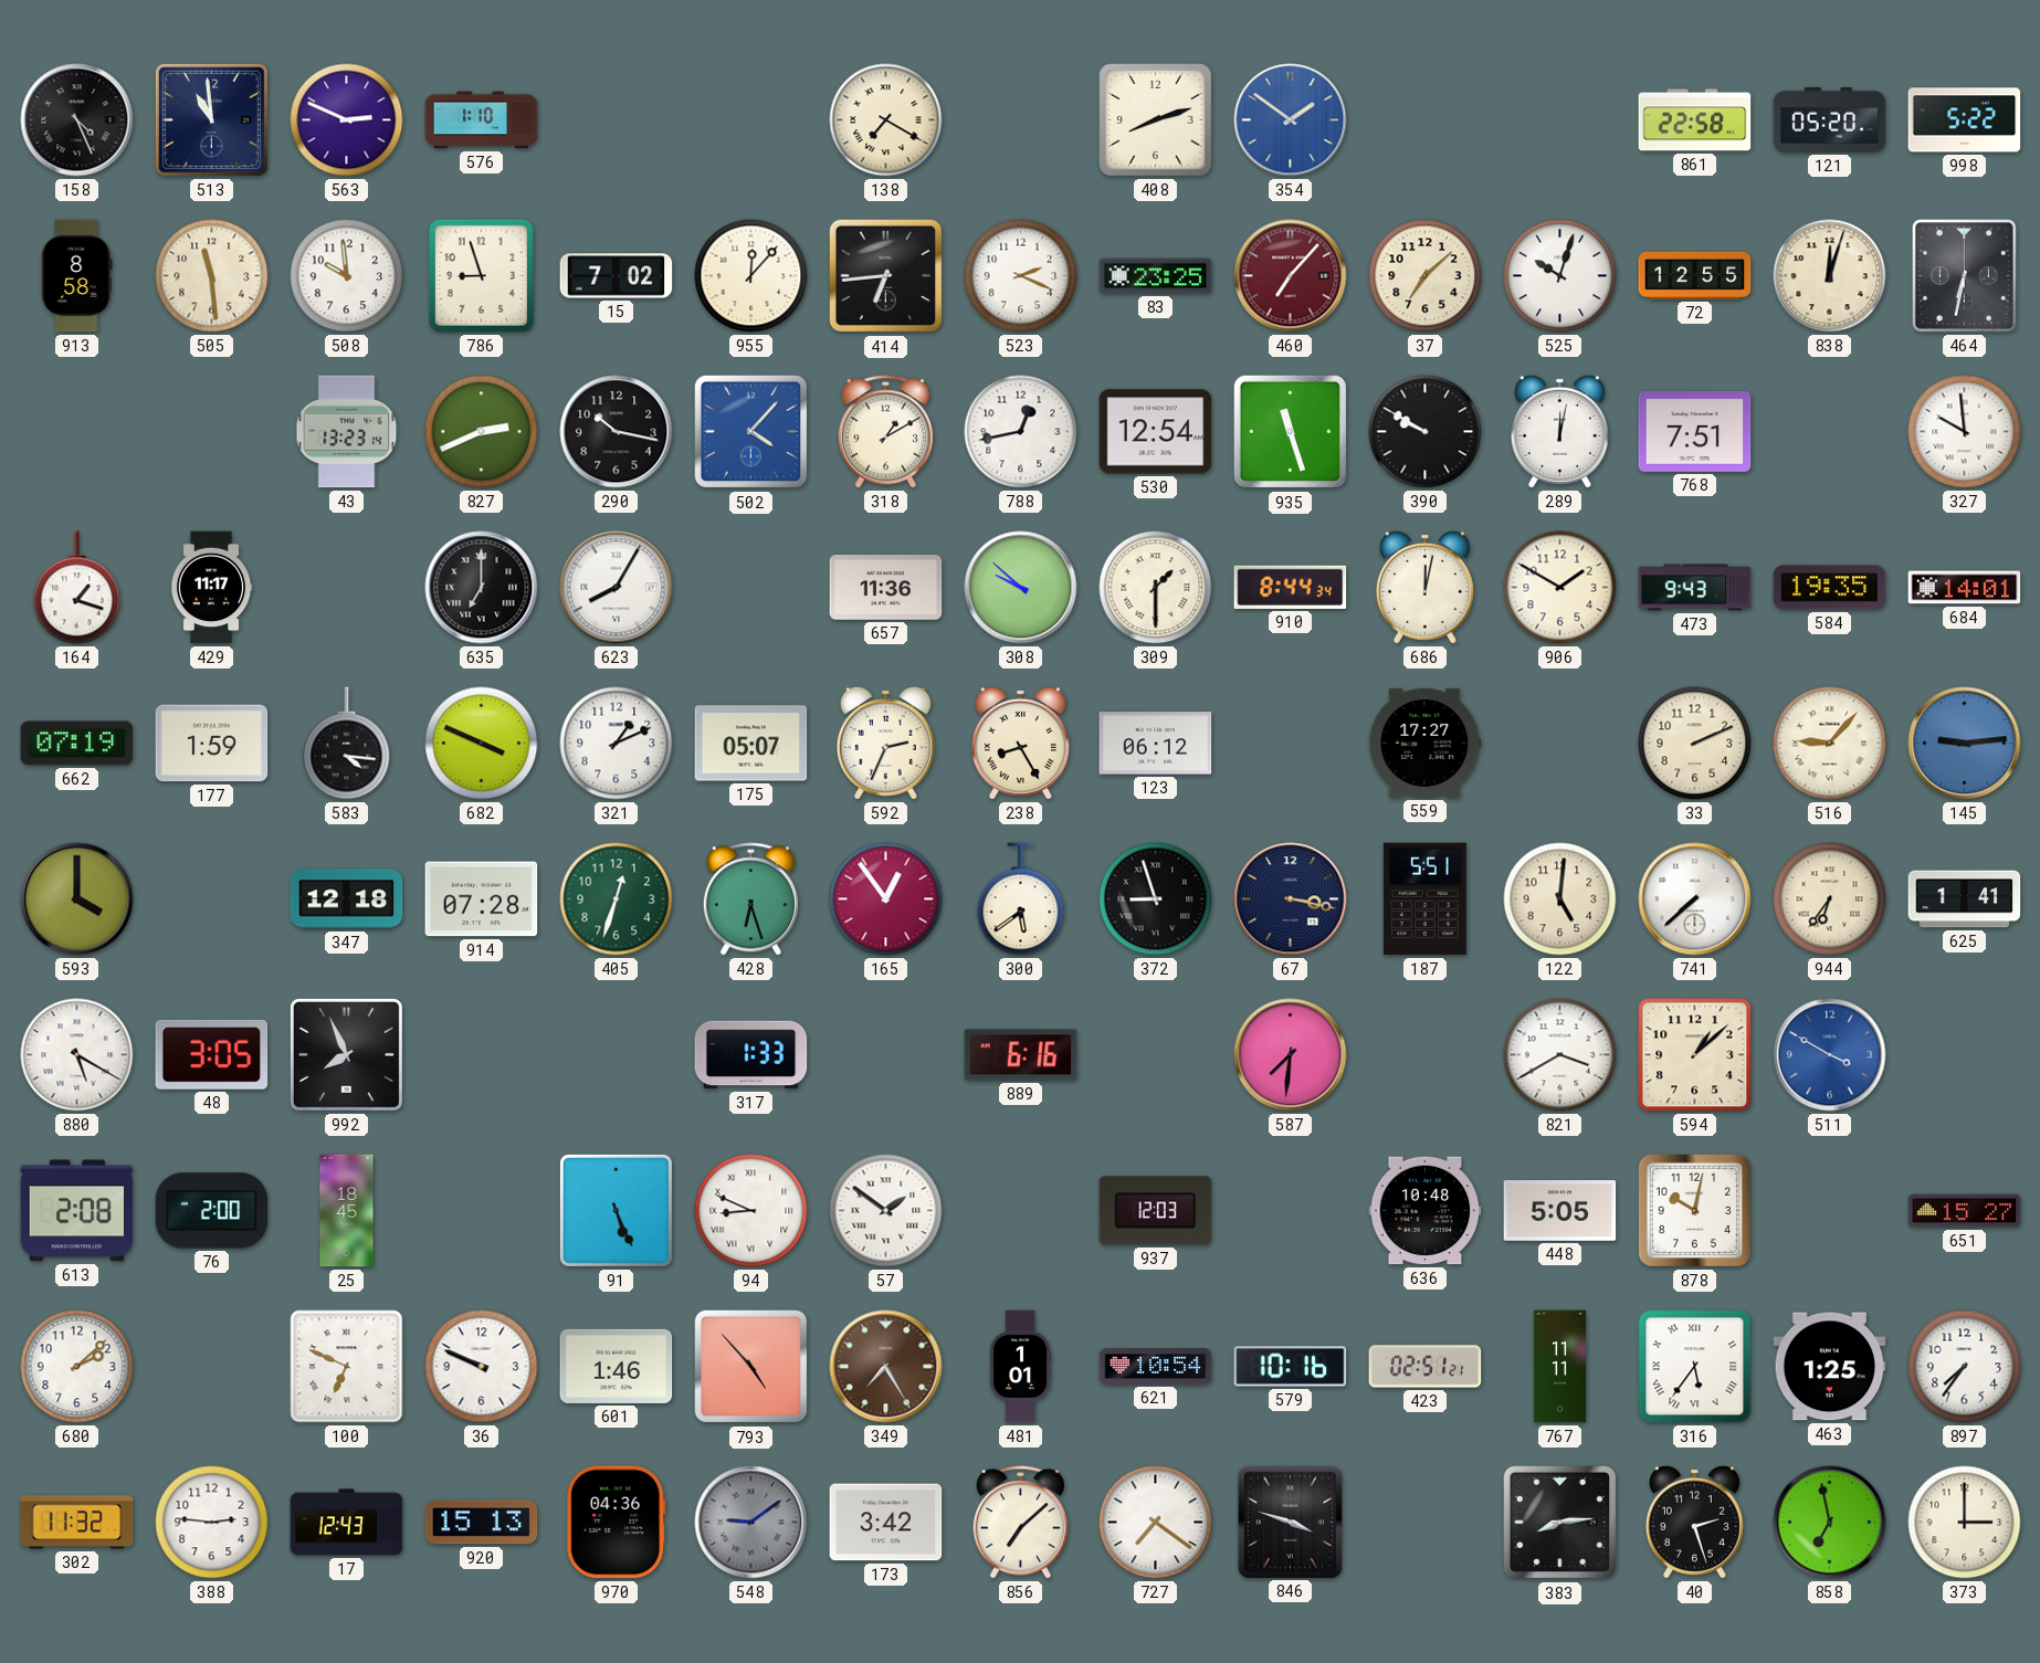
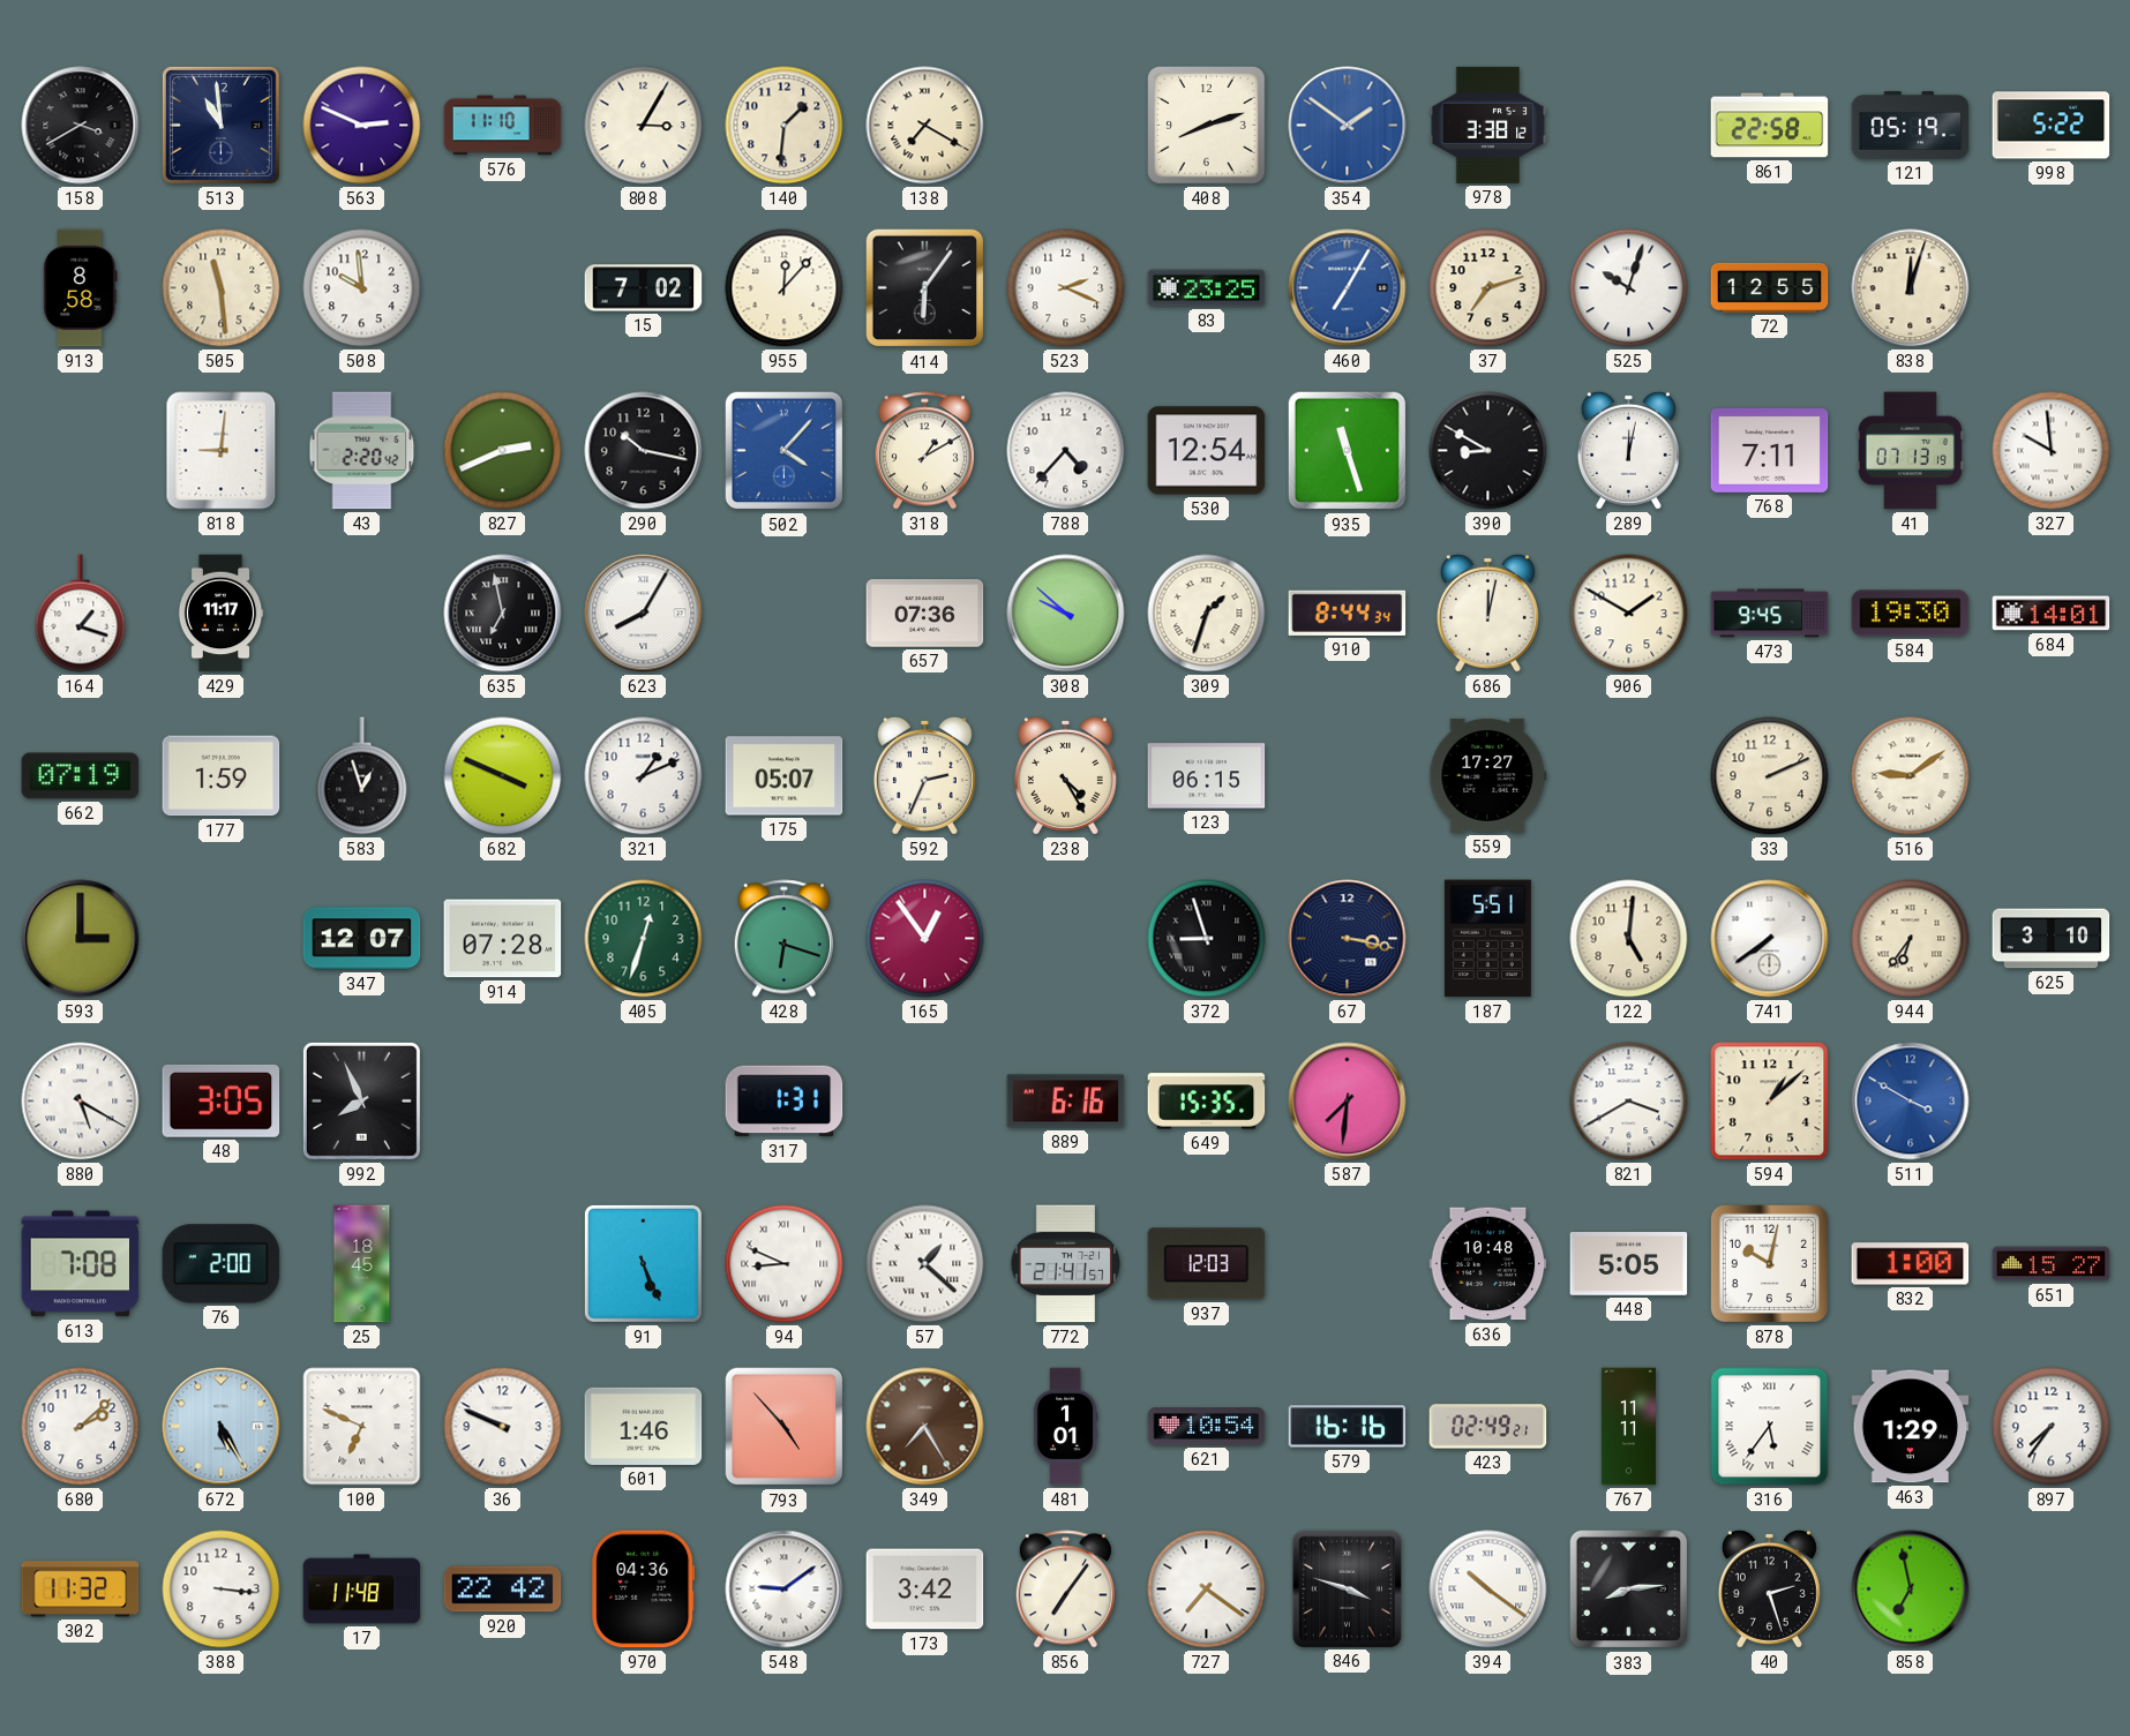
158: 4:26 -> 3:40
576: 1:10 -> 11:10
808: none -> 3:05
140: none -> 1:31
978: none -> 3:38
121: 05:20 -> 05:19
786: 8:57 -> none
414: 6:44 -> 6:06
460: 7:07 -> 7:05
460 dial: burgundy -> blue
37: 7:08 -> 7:12
464: 6:32 -> none
818: none -> 9:01
43: 13:23 -> 2:20
788: 12:43 -> 4:37
390: 9:50 -> 8:50
768: 7:51 -> 7:11
41: none -> 07:13
635: 7:00 -> 6:58
657: 11:36 -> 07:36
309: 1:30 -> 1:33
473: 9:43 -> 9:45
584: 19:35 -> 19:30
583: 4:16 -> 12:57
238: 8:25 -> 4:25
123: 06:12 -> 06:15
516: 9:07 -> 9:09
145: 9:14 -> none
593: 4:00 -> 3:00
347: 12:18 -> 12:07
428: 6:27 -> 6:18
300: 5:39 -> none
741: 7:38 -> 7:39
625: 1:41 -> 3:10
317: 1:33 -> 1:31
649: none -> 15:35
613: 2:08 -> 7:08
57: 1:51 -> 1:22
772: none -> 21:41
832: none -> 1:00
672: none -> 5:25
579: 10:16 -> 16:16
423: 02:51 -> 02:49
463: 1:25 -> 1:29
388: 2:46 -> 3:16
17: 12:43 -> 11:48
920: 15:13 -> 22:42
548 dial: grey -> white
856: 7:08 -> 7:06
394: none -> 10:21
373: 3:00 -> none
